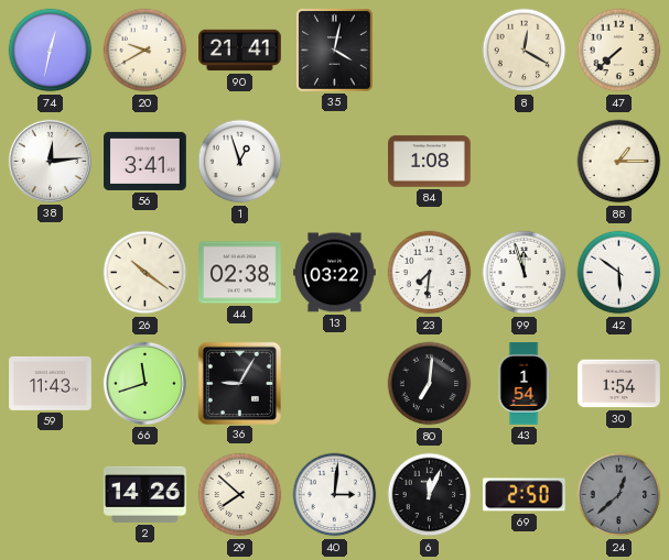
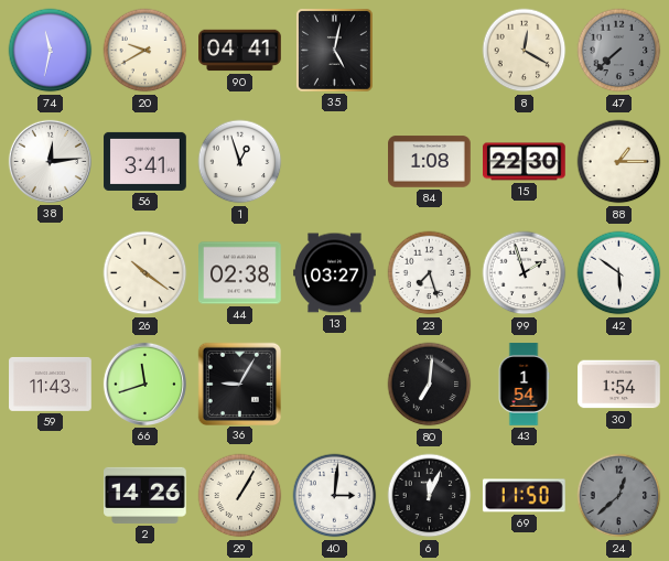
74: 12:32 -> 11:32
90: 21:41 -> 04:41
35: 4:02 -> 5:02
47 dial: cream -> grey
15: none -> 22:30
13: 03:22 -> 03:27
23: 7:31 -> 7:27
99: 11:57 -> 1:57
29: 7:52 -> 1:05
69: 2:50 -> 11:50
